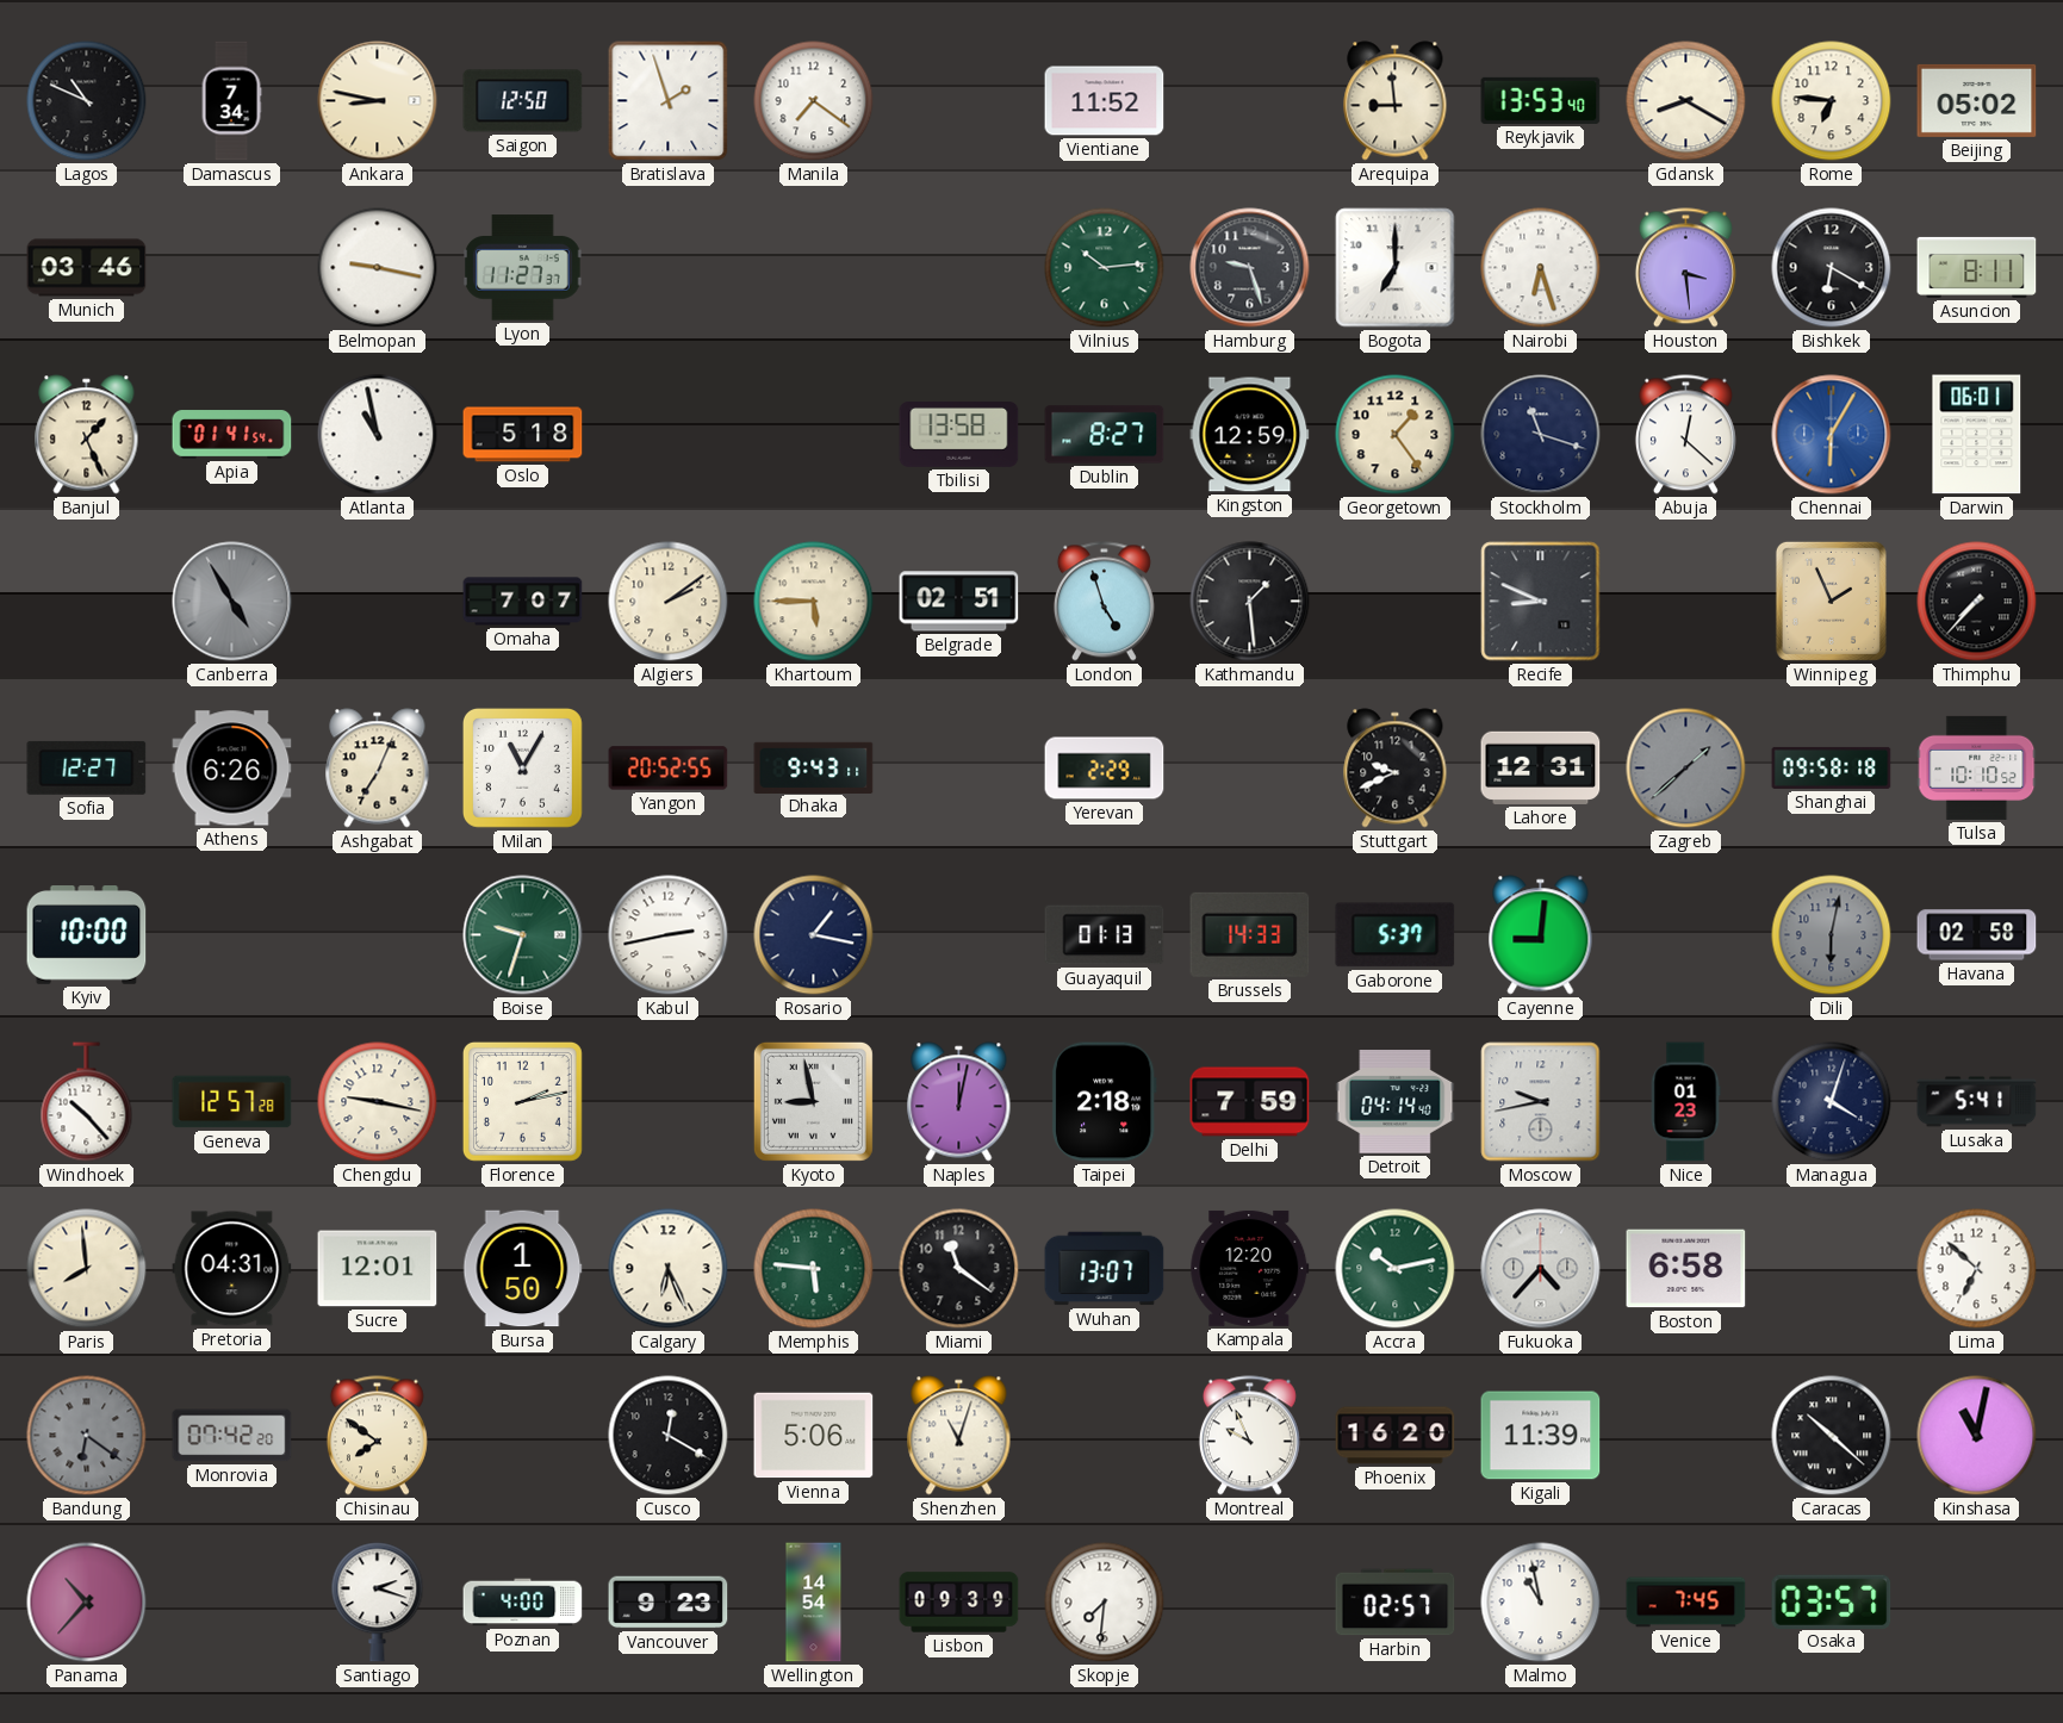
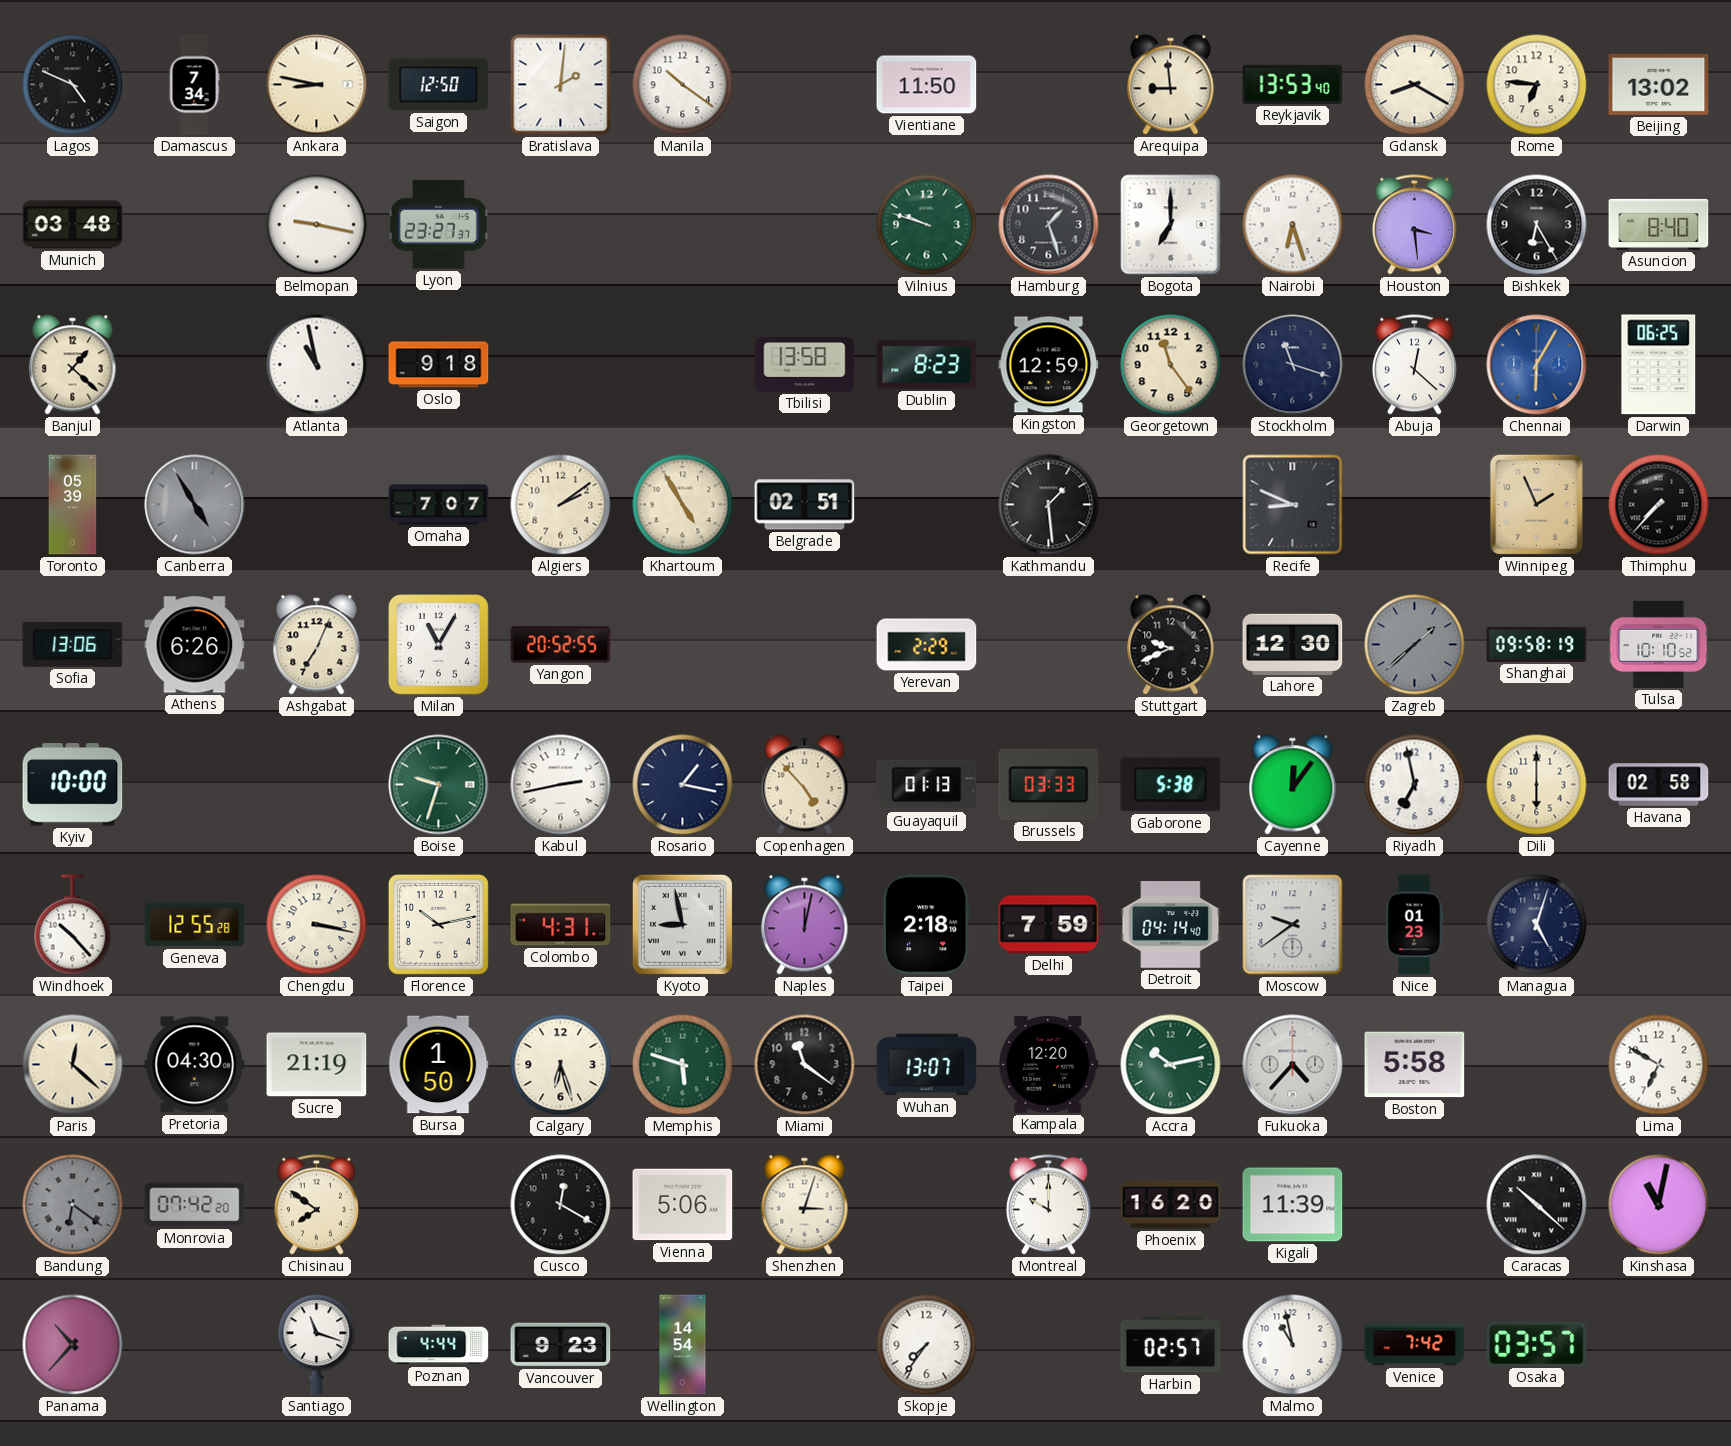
Lagos: 10:49 -> 4:49
Bratislava: 1:57 -> 2:01
Manila: 7:21 -> 10:21
Vientiane: 11:52 -> 11:50
Beijing: 05:02 -> 13:02
Munich: 03:46 -> 03:48
Lyon: 11:27 -> 23:27
Vilnius: 10:14 -> 9:48
Hamburg: 9:27 -> 1:27
Bishkek: 6:20 -> 6:25
Asuncion: 8:11 -> 8:40
Banjul: 1:26 -> 1:22
Apia: 01:41 -> none
Oslo: 5:18 -> 9:18
Dublin: 8:27 -> 8:23
Georgetown: 1:24 -> 11:24
Darwin: 06:01 -> 06:25
Toronto: none -> 05:39
Khartoum: 5:45 -> 4:55
London: 4:57 -> none
Sofia: 12:27 -> 13:06
Dhaka: 9:43 -> none
Lahore: 12:31 -> 12:30
Shanghai: 09:58:18 -> 09:58:19
Copenhagen: none -> 4:53
Brussels: 14:33 -> 03:33
Gaborone: 5:37 -> 5:38
Cayenne: 9:01 -> 12:06
Riyadh: none -> 6:58
Dili: 6:02 -> 6:00
Dili dial: grey -> cream
Geneva: 12:57 -> 12:55
Chengdu: 9:17 -> 3:17
Florence: 2:13 -> 10:13
Colombo: none -> 4:31
Moscow: 9:43 -> 9:39
Managua: 4:03 -> 5:03
Lusaka: 5:41 -> none
Paris: 7:59 -> 12:22
Pretoria: 04:31 -> 04:30
Sucre: 12:01 -> 21:19
Calgary: 6:26 -> 6:27
Memphis: 5:46 -> 5:48
Boston: 6:58 -> 5:58
Lima: 6:52 -> 6:50
Shenzhen: 11:03 -> 3:03
Montreal: 9:56 -> 10:00
Santiago: 2:18 -> 11:18
Poznan: 4:00 -> 4:44
Lisbon: 09:39 -> none
Skopje: 7:31 -> 7:36
Venice: 7:45 -> 7:42
